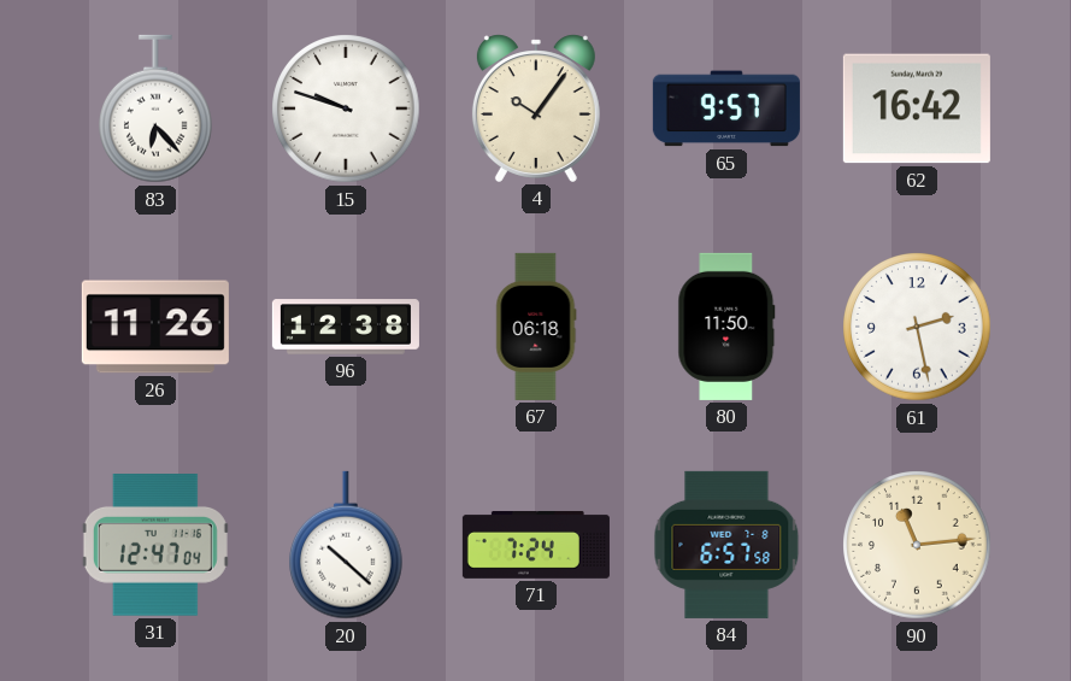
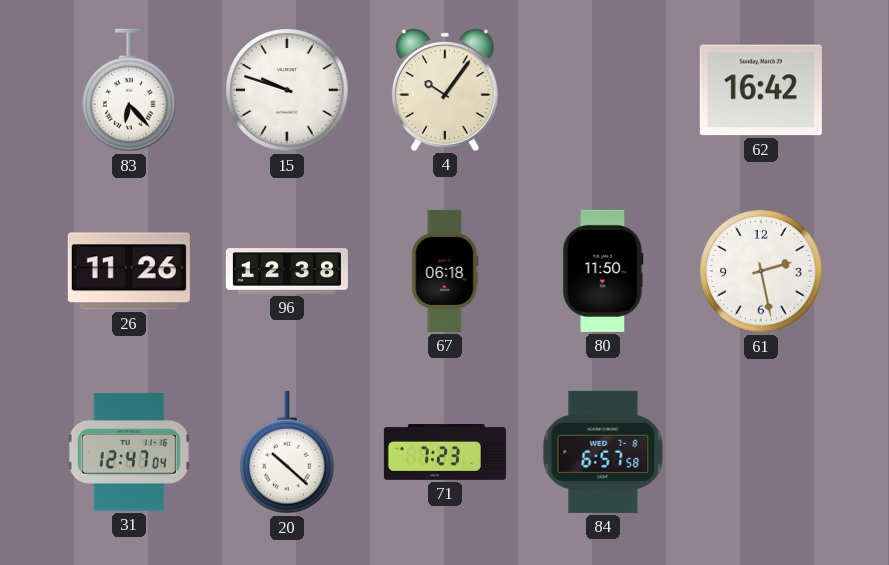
65: 9:57 -> none
71: 7:24 -> 7:23
90: 11:14 -> none
